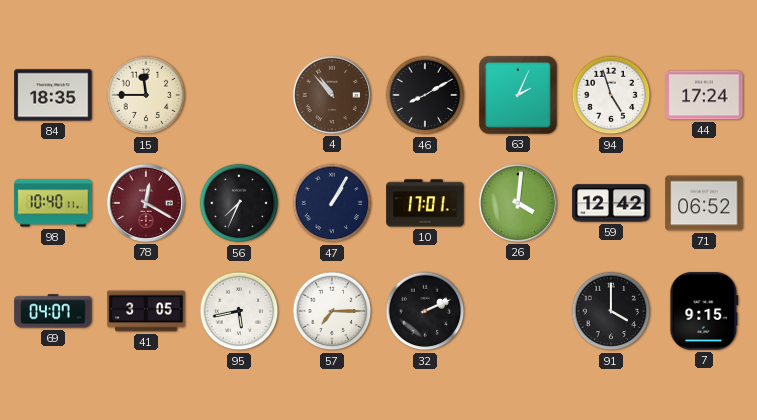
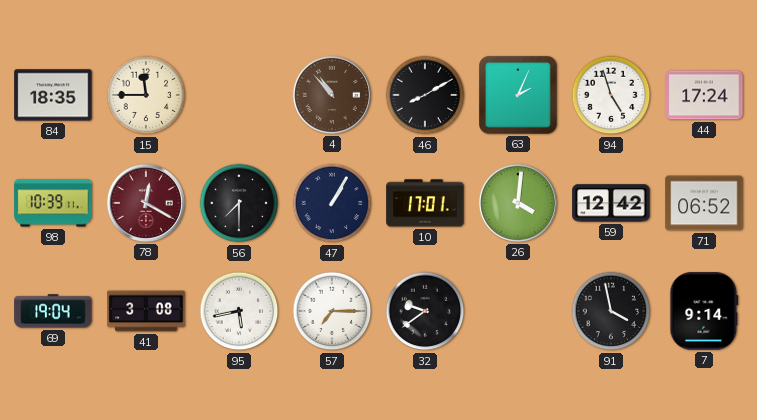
98: 10:40 -> 10:39
56: 7:34 -> 7:30
69: 04:07 -> 19:04
41: 3:05 -> 3:08
32: 2:11 -> 9:39
91: 4:00 -> 3:58
7: 9:15 -> 9:14
